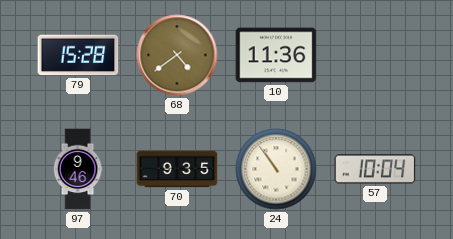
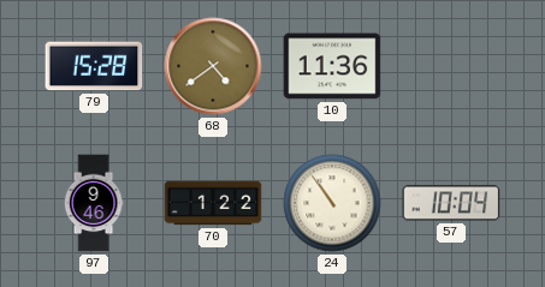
70: 9:35 -> 1:22
